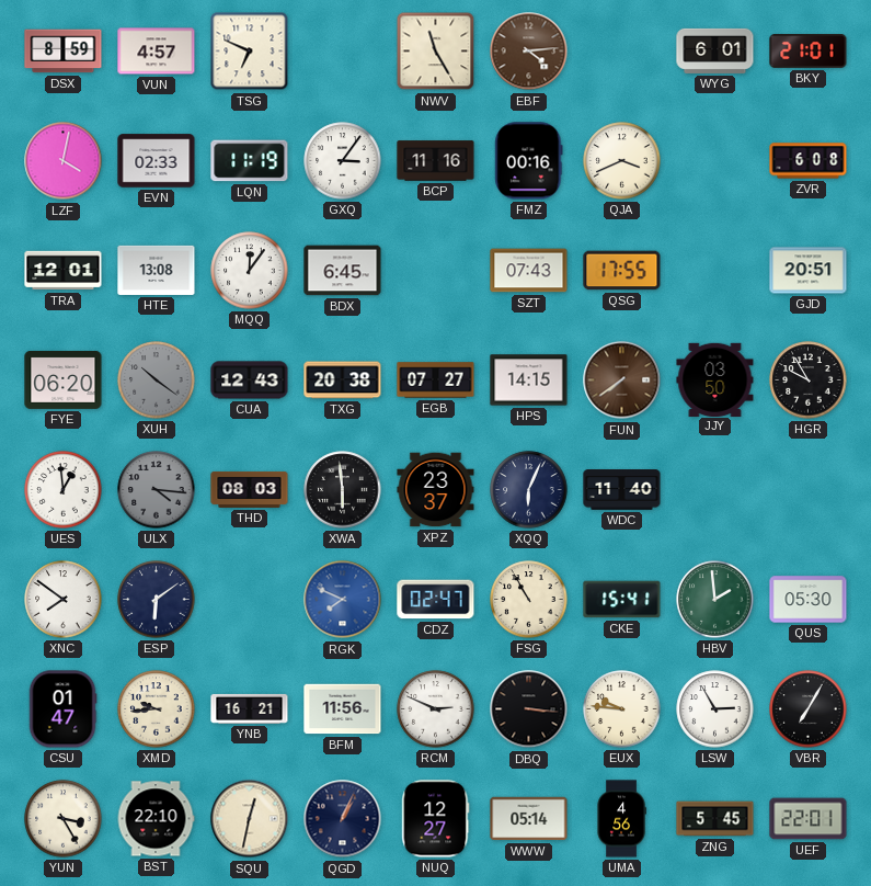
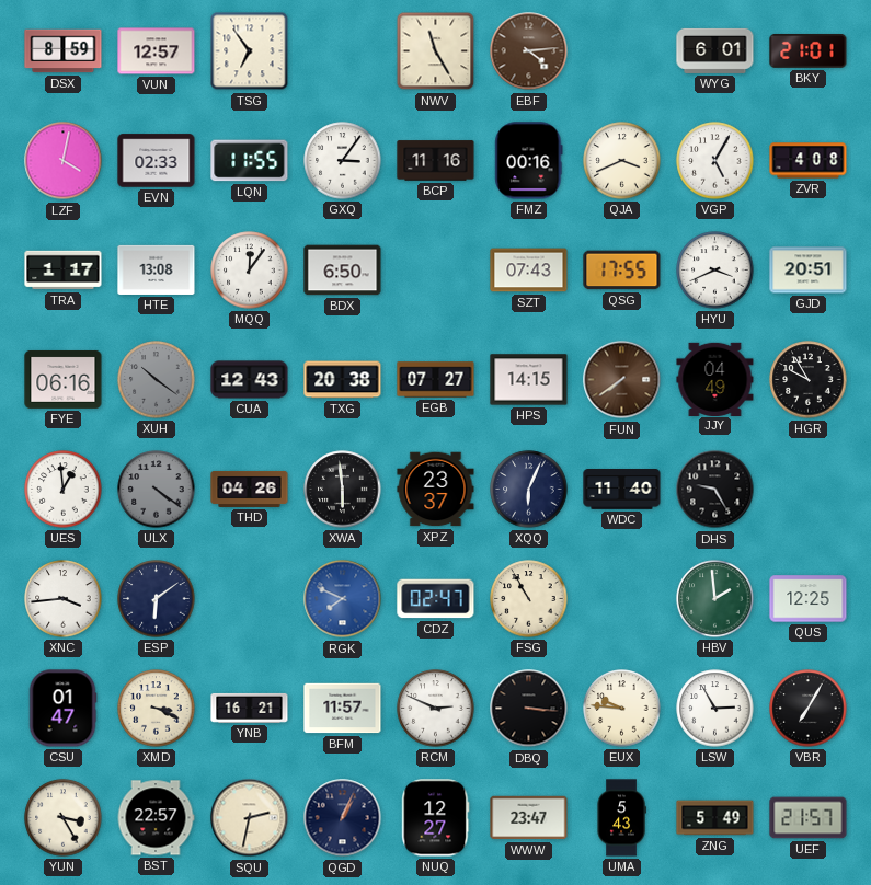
VUN: 4:57 -> 12:57
TSG: 6:49 -> 6:54
LQN: 11:19 -> 11:55
VGP: none -> 5:05
ZVR: 6:08 -> 4:08
TRA: 12:01 -> 1:17
BDX: 6:45 -> 6:50
HYU: none -> 3:41
FYE: 06:20 -> 06:16
JJY: 03:50 -> 04:49
ULX: 4:16 -> 4:21
THD: 08:03 -> 04:26
DHS: none -> 9:25
XNC: 7:51 -> 3:44
CKE: 15:41 -> none
QUS: 05:30 -> 12:25
XMD: 9:44 -> 3:19
BFM: 11:56 -> 11:57
BST: 22:10 -> 22:57
SQU: 12:32 -> 2:32
WWW: 05:14 -> 23:47
UMA: 4:56 -> 5:43
ZNG: 5:45 -> 5:49
UEF: 22:01 -> 21:57
